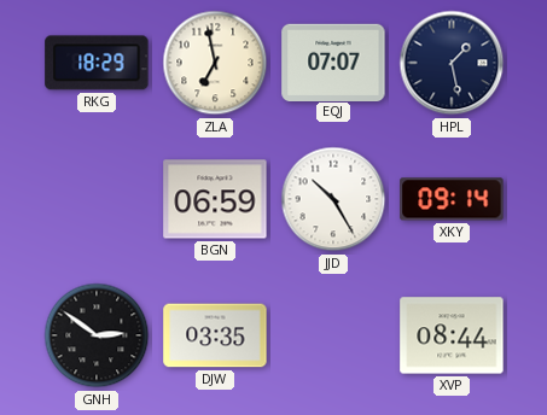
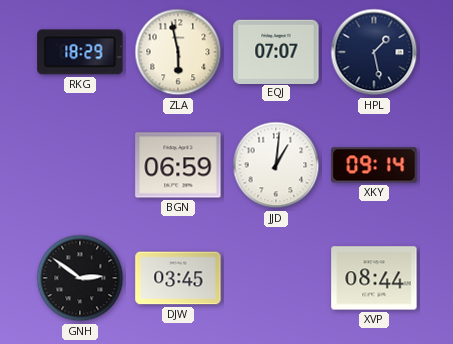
ZLA: 6:58 -> 5:58
JJD: 10:25 -> 1:01
DJW: 03:35 -> 03:45
